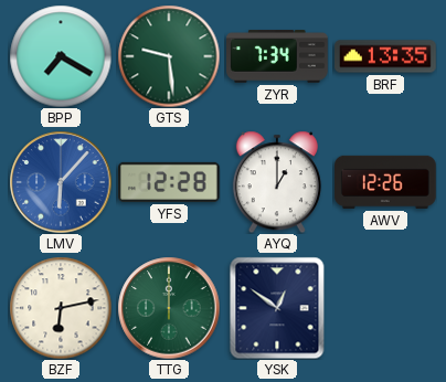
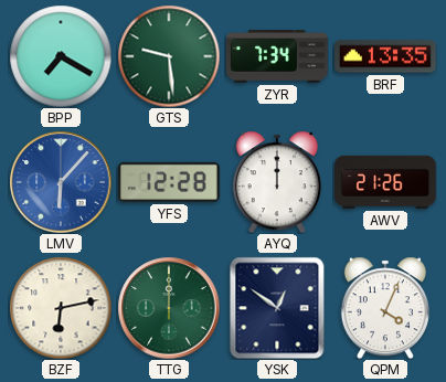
AYQ: 1:00 -> 12:00
AWV: 12:26 -> 21:26
QPM: none -> 4:04
